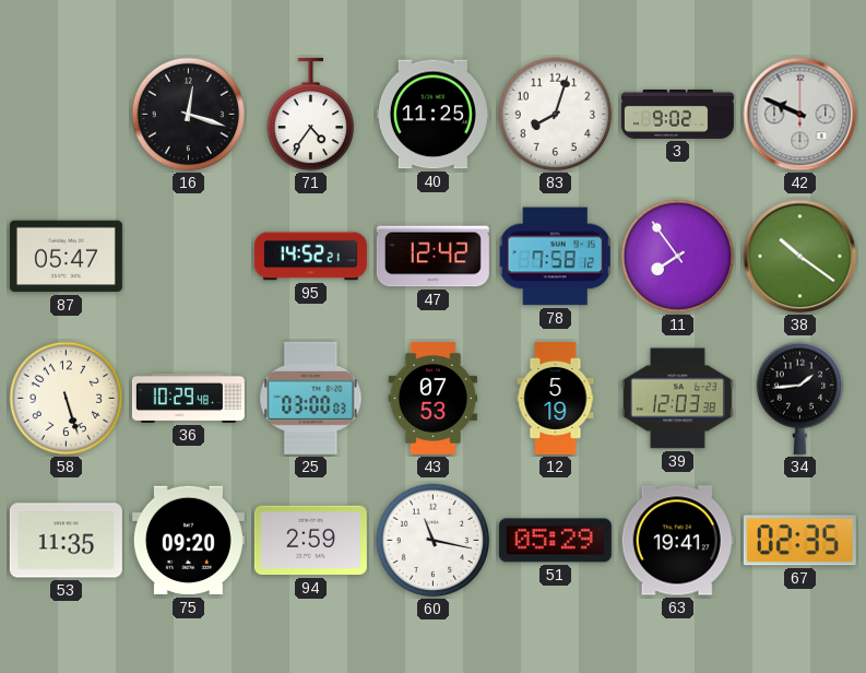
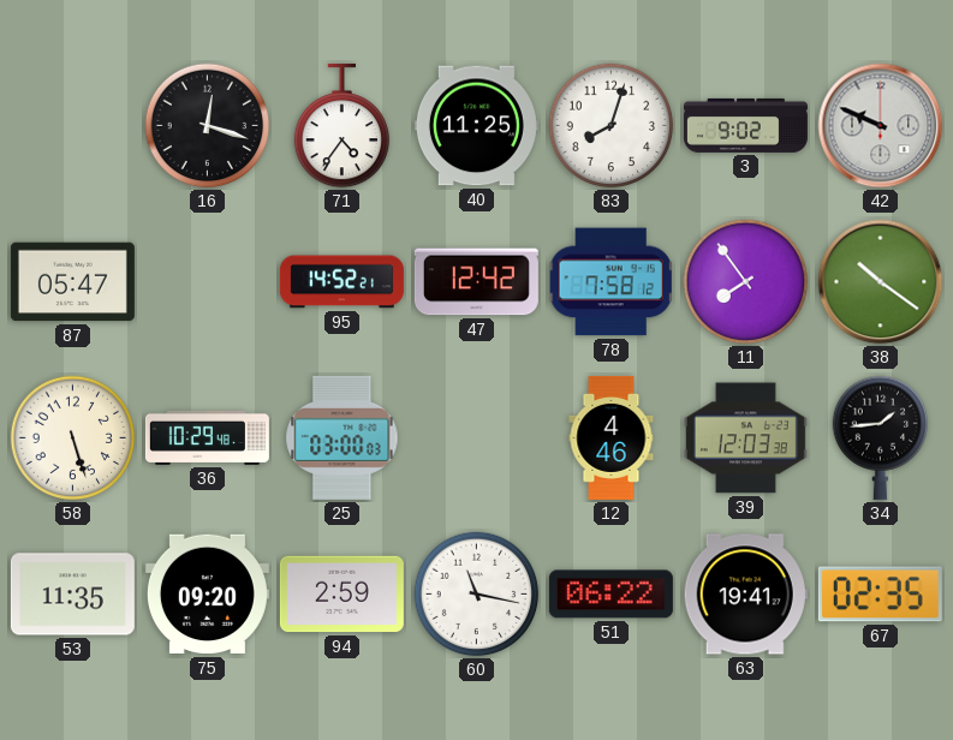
43: 07:53 -> none
12: 5:19 -> 4:46
51: 05:29 -> 06:22
